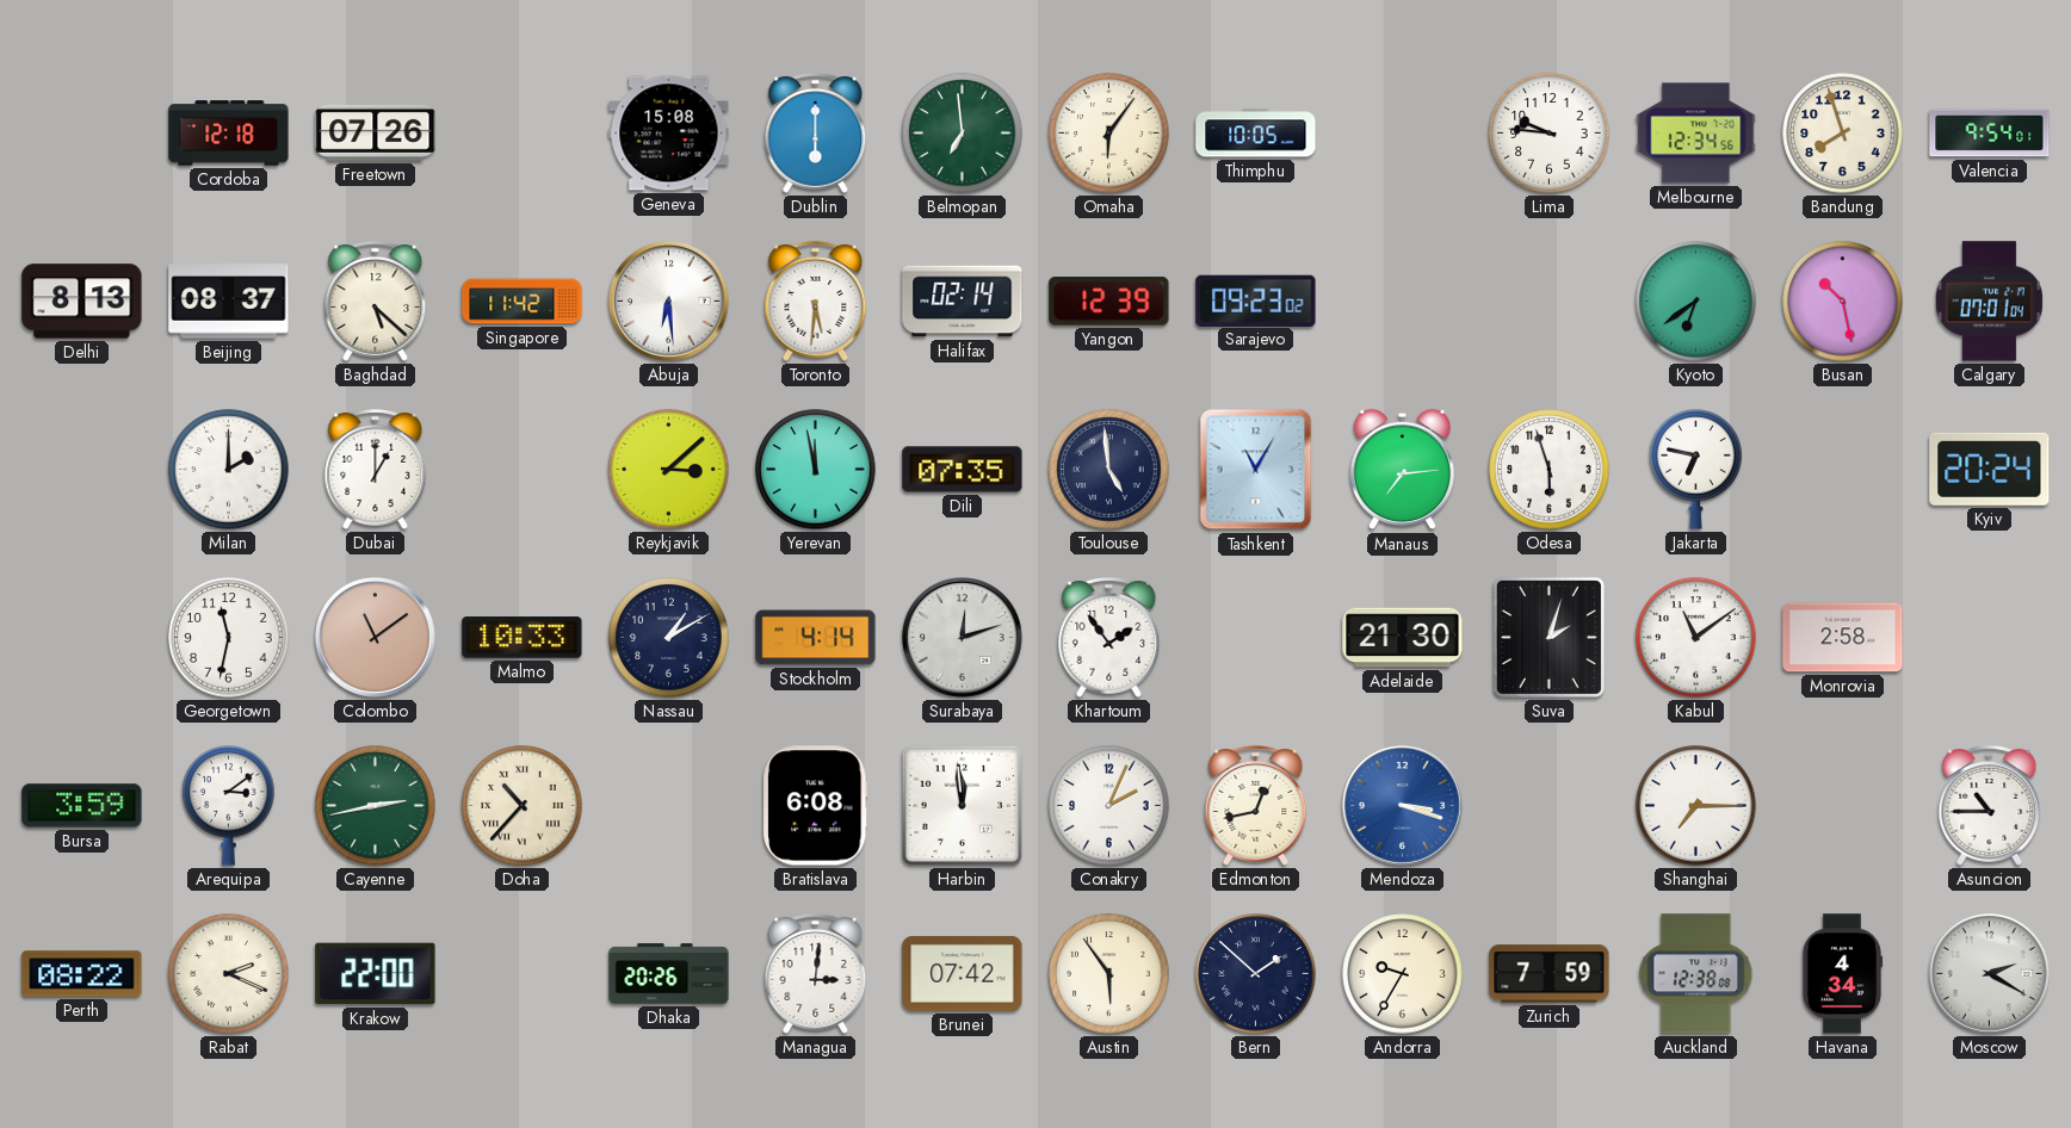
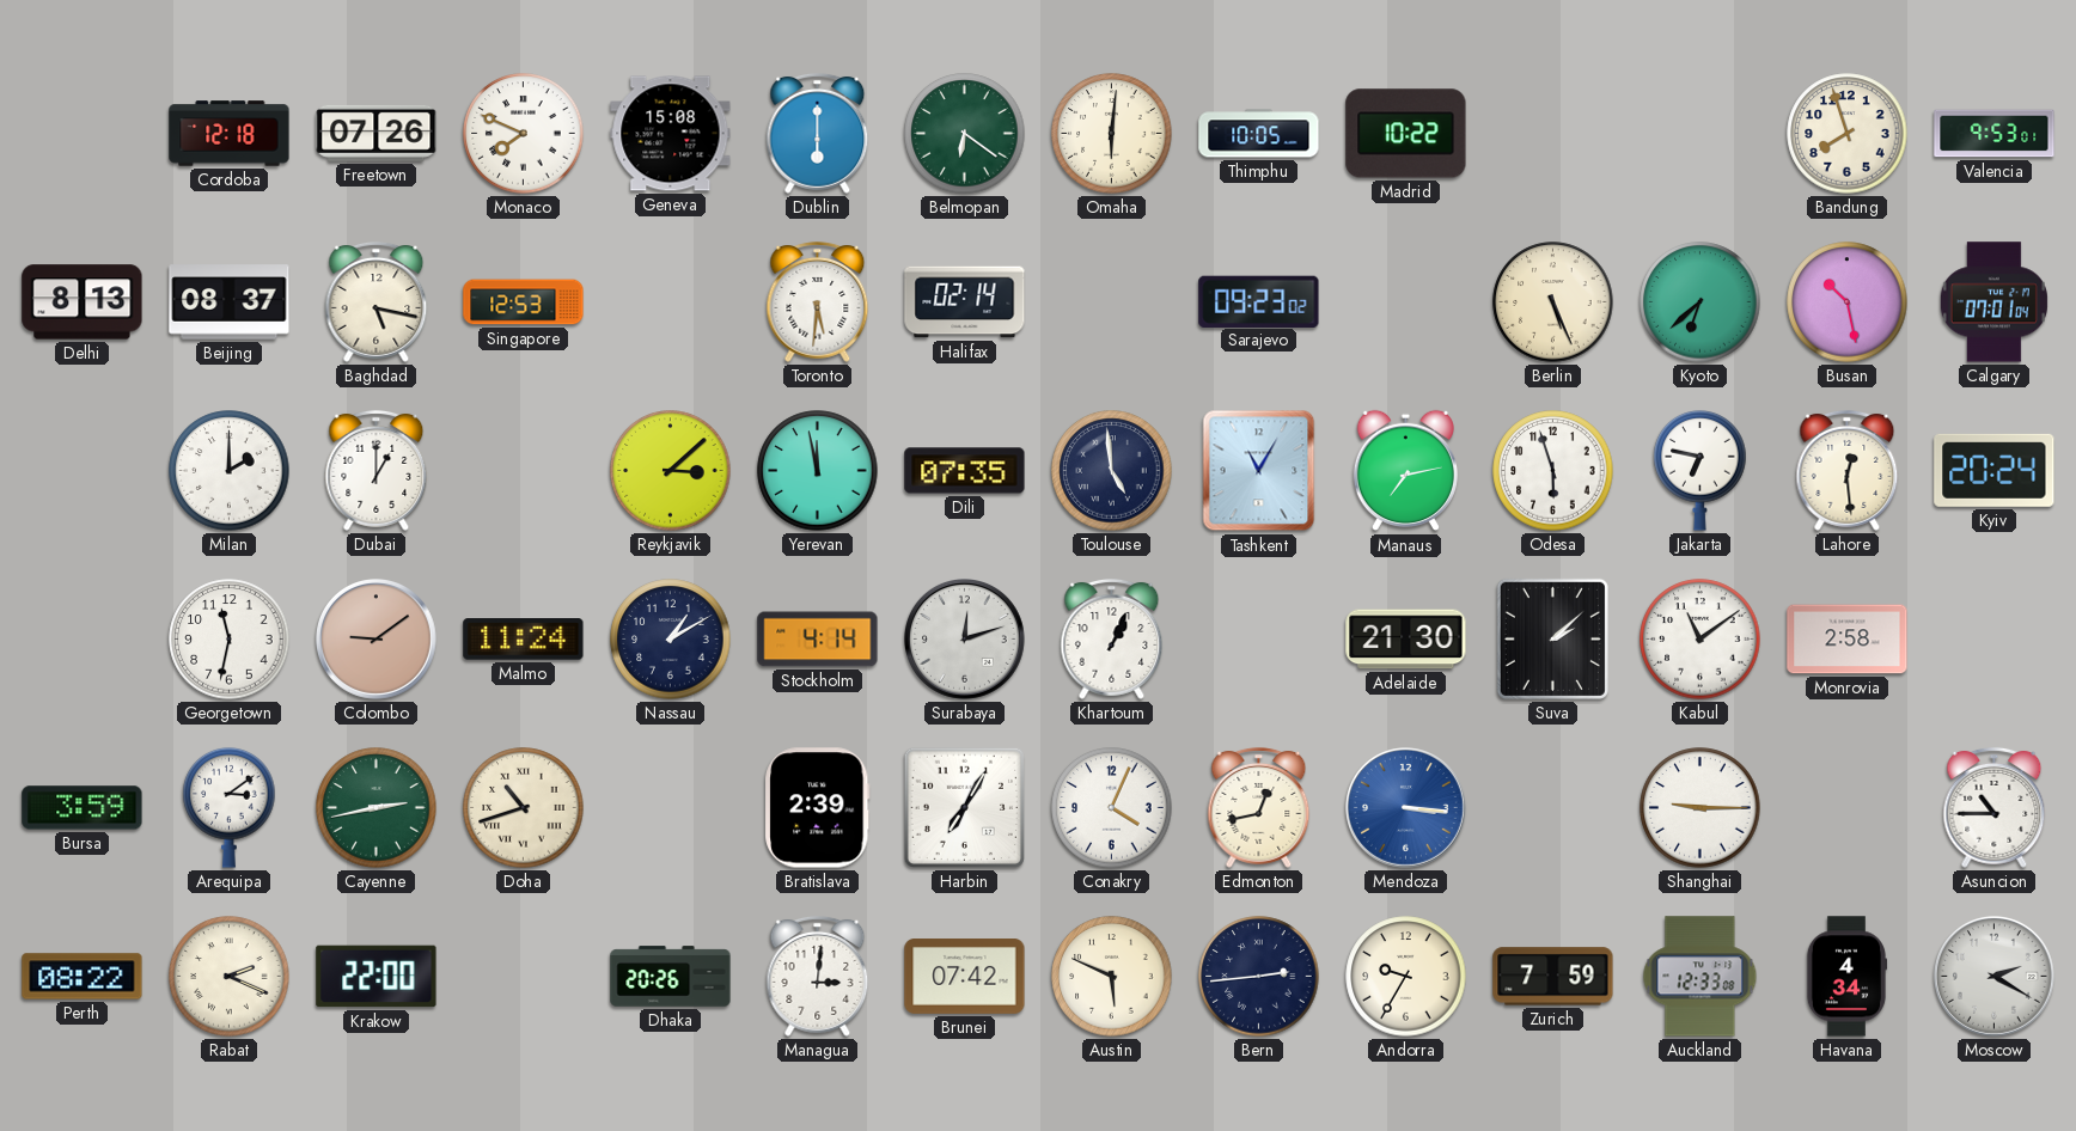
Monaco: none -> 7:49
Belmopan: 6:59 -> 6:21
Omaha: 6:06 -> 6:01
Madrid: none -> 10:22
Lima: 9:46 -> none
Melbourne: 12:34 -> none
Valencia: 9:54 -> 9:53
Baghdad: 5:22 -> 5:17
Singapore: 11:42 -> 12:53
Abuja: 6:29 -> none
Yangon: 12:39 -> none
Berlin: none -> 5:26
Kyoto: 6:39 -> 6:38
Manaus: 7:14 -> 7:13
Lahore: none -> 12:29
Colombo: 11:09 -> 9:09
Malmo: 10:33 -> 11:24
Khartoum: 1:54 -> 1:04
Suva: 2:03 -> 2:08
Doha: 10:37 -> 10:42
Bratislava: 6:08 -> 2:39
Harbin: 11:59 -> 7:05
Conakry: 2:04 -> 4:04
Mendoza: 3:18 -> 3:16
Shanghai: 7:15 -> 9:15
Austin: 5:54 -> 5:49
Bern: 1:52 -> 2:44
Auckland: 12:38 -> 12:33
